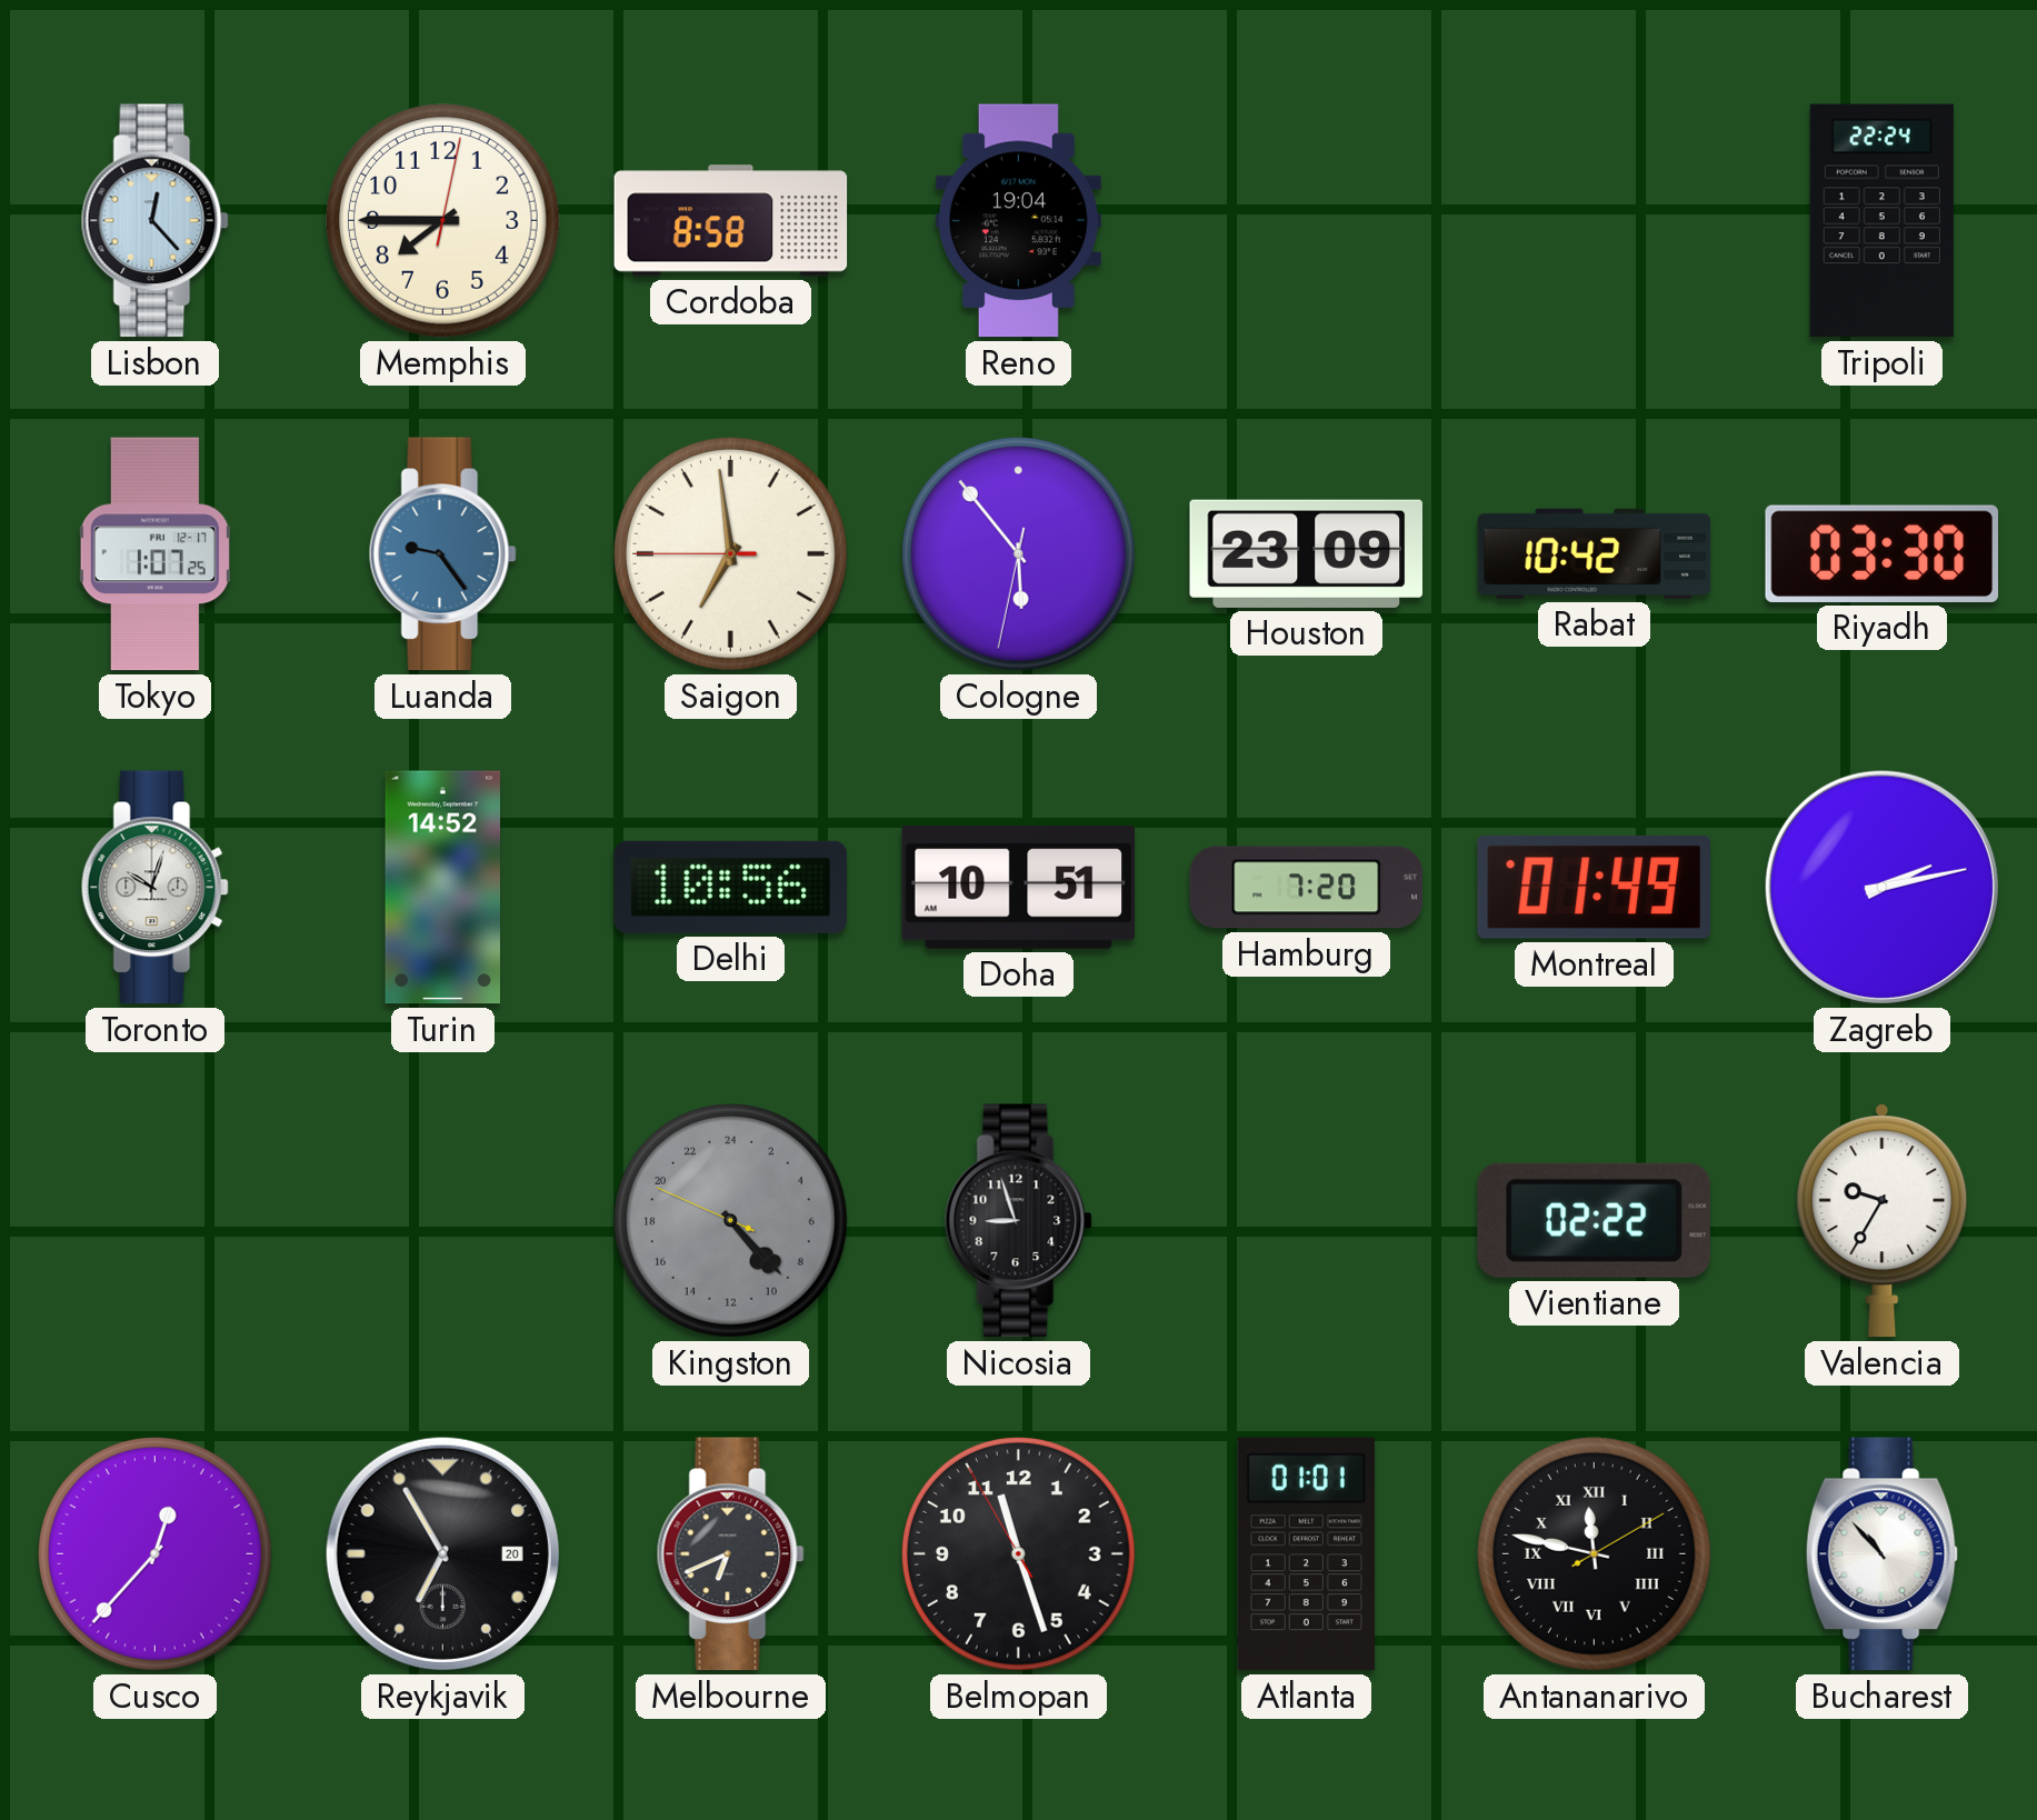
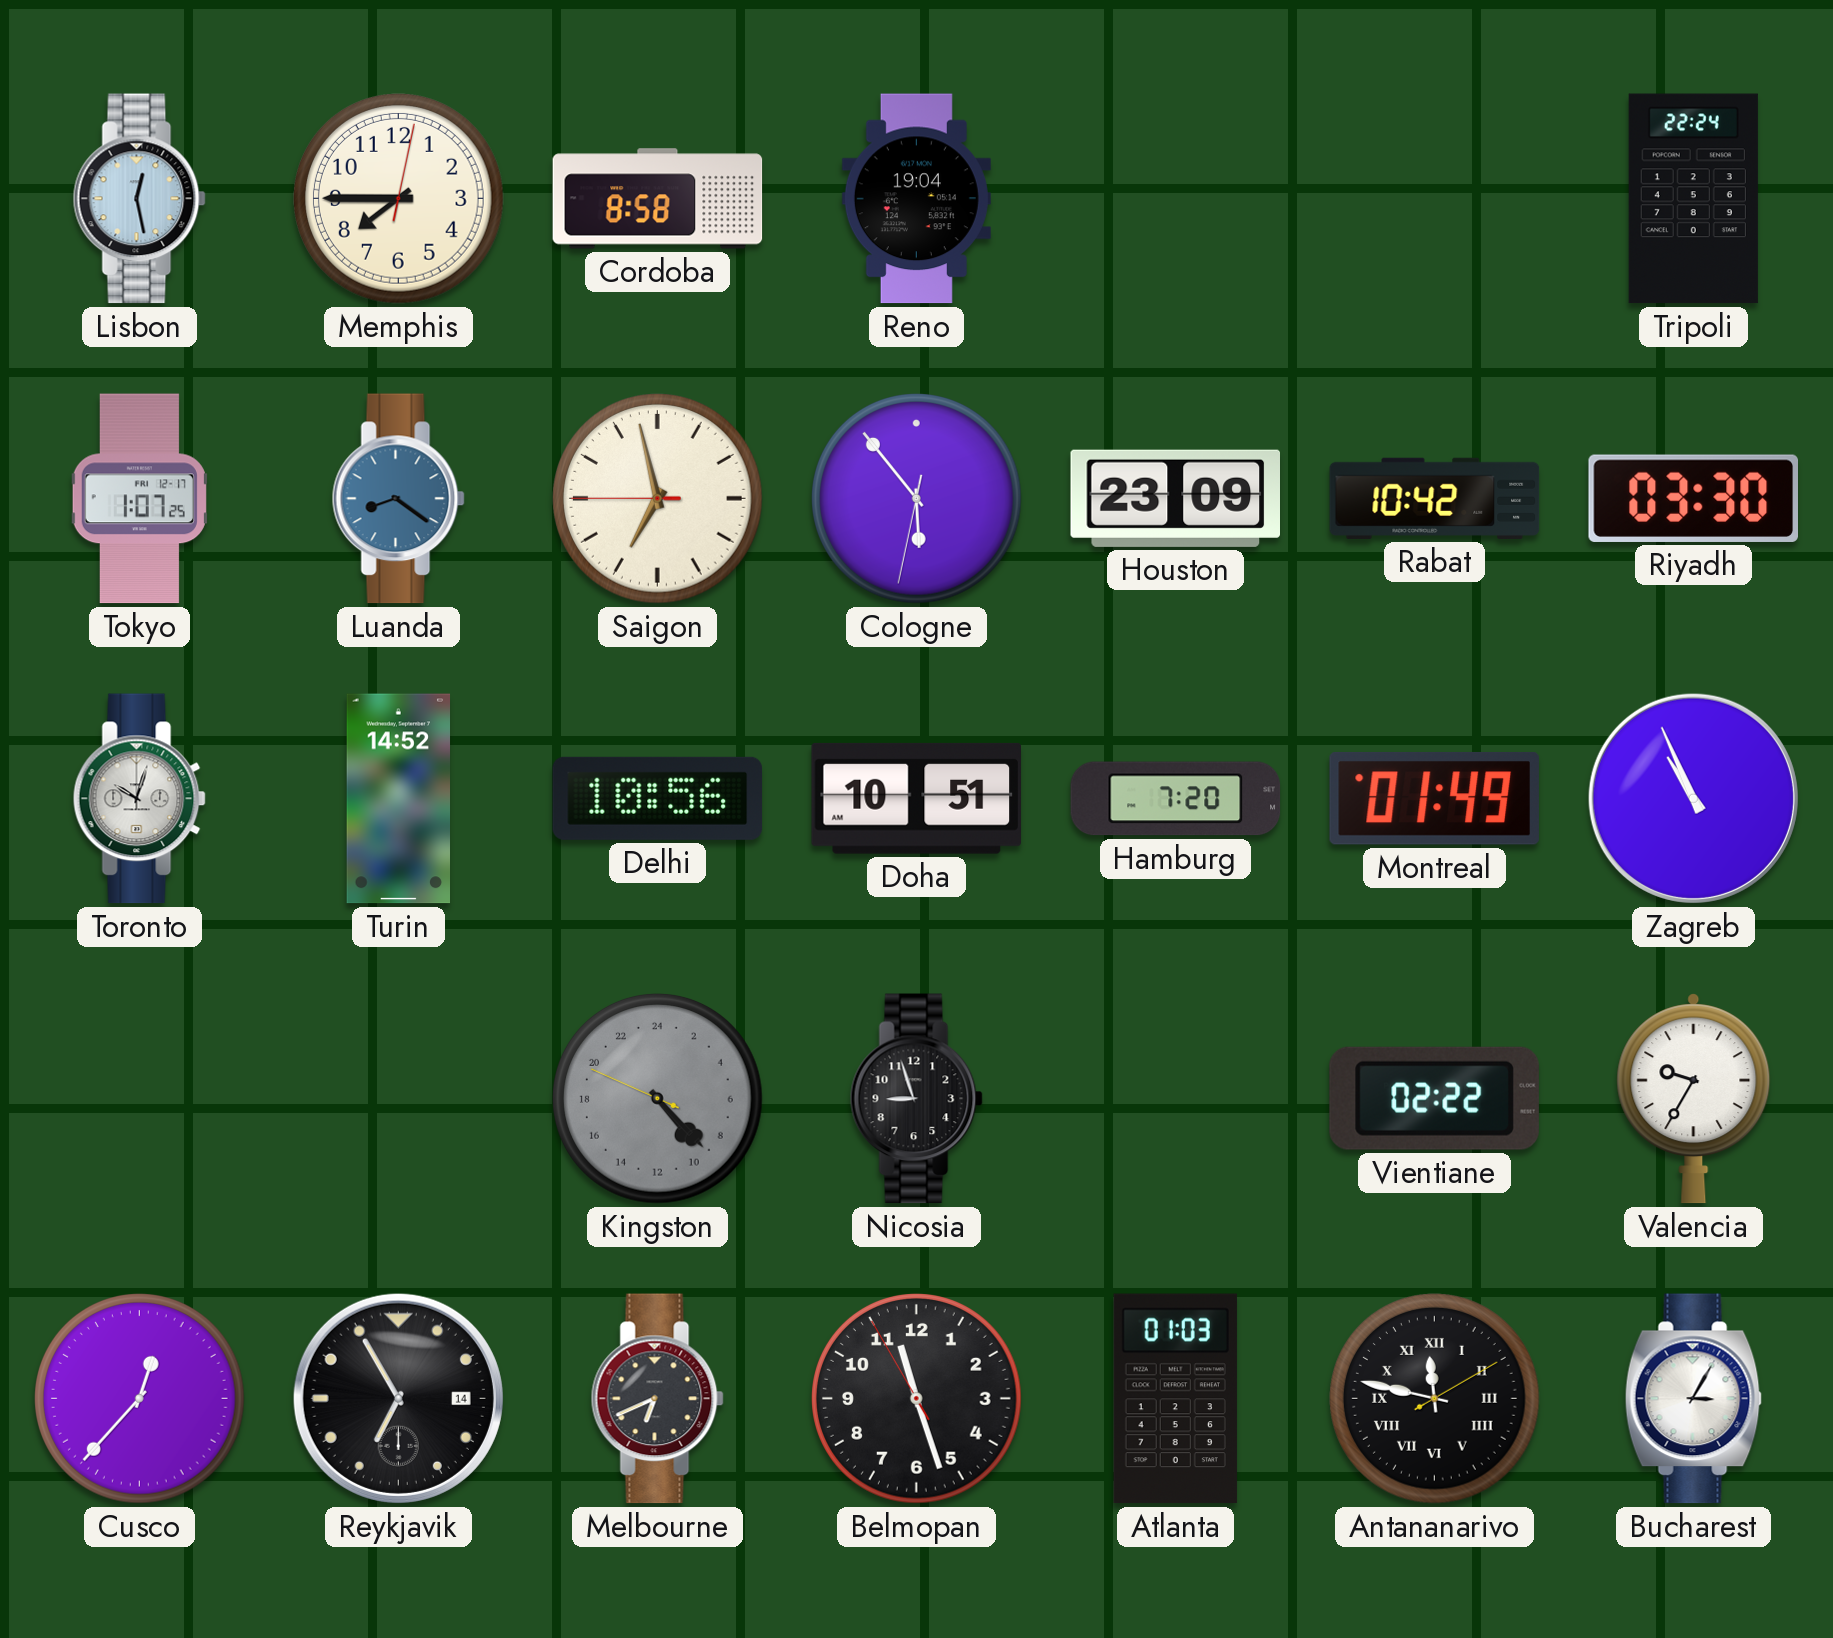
Lisbon: 12:23 -> 12:28
Luanda: 9:24 -> 8:21
Saigon: 6:58 -> 6:57
Zagreb: 2:13 -> 10:56
Reykjavik date: 20 -> 14
Atlanta: 01:01 -> 01:03
Bucharest: 10:53 -> 3:05
